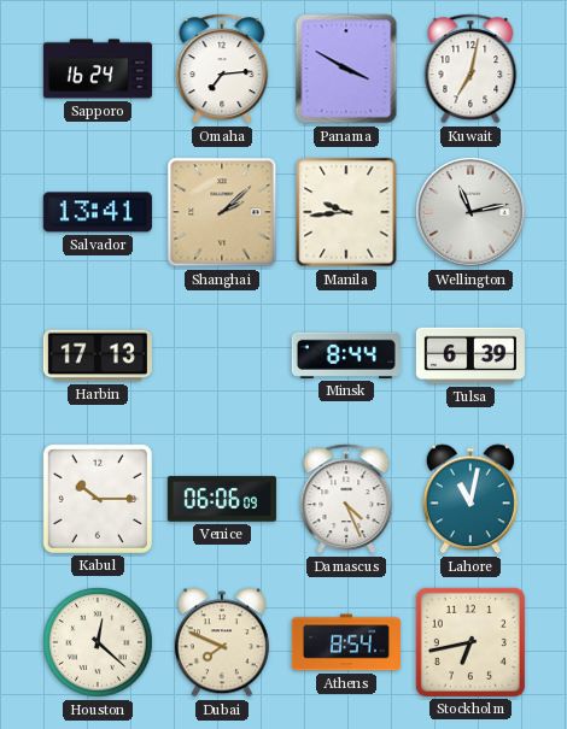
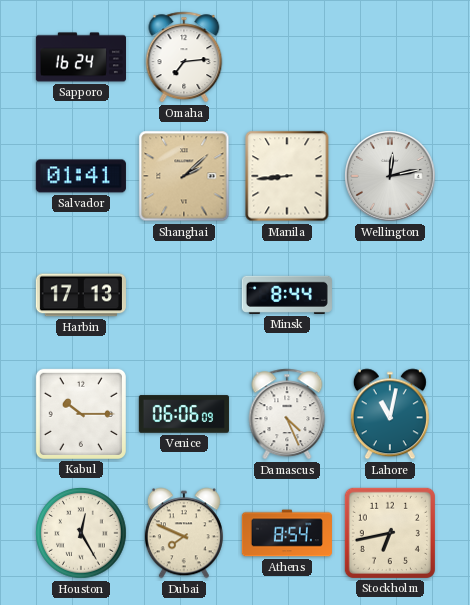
Panama: 3:50 -> none
Kuwait: 7:02 -> none
Salvador: 13:41 -> 01:41
Manila: 9:44 -> 8:44
Wellington: 11:13 -> 12:13
Tulsa: 6:39 -> none
Houston: 12:22 -> 12:25
